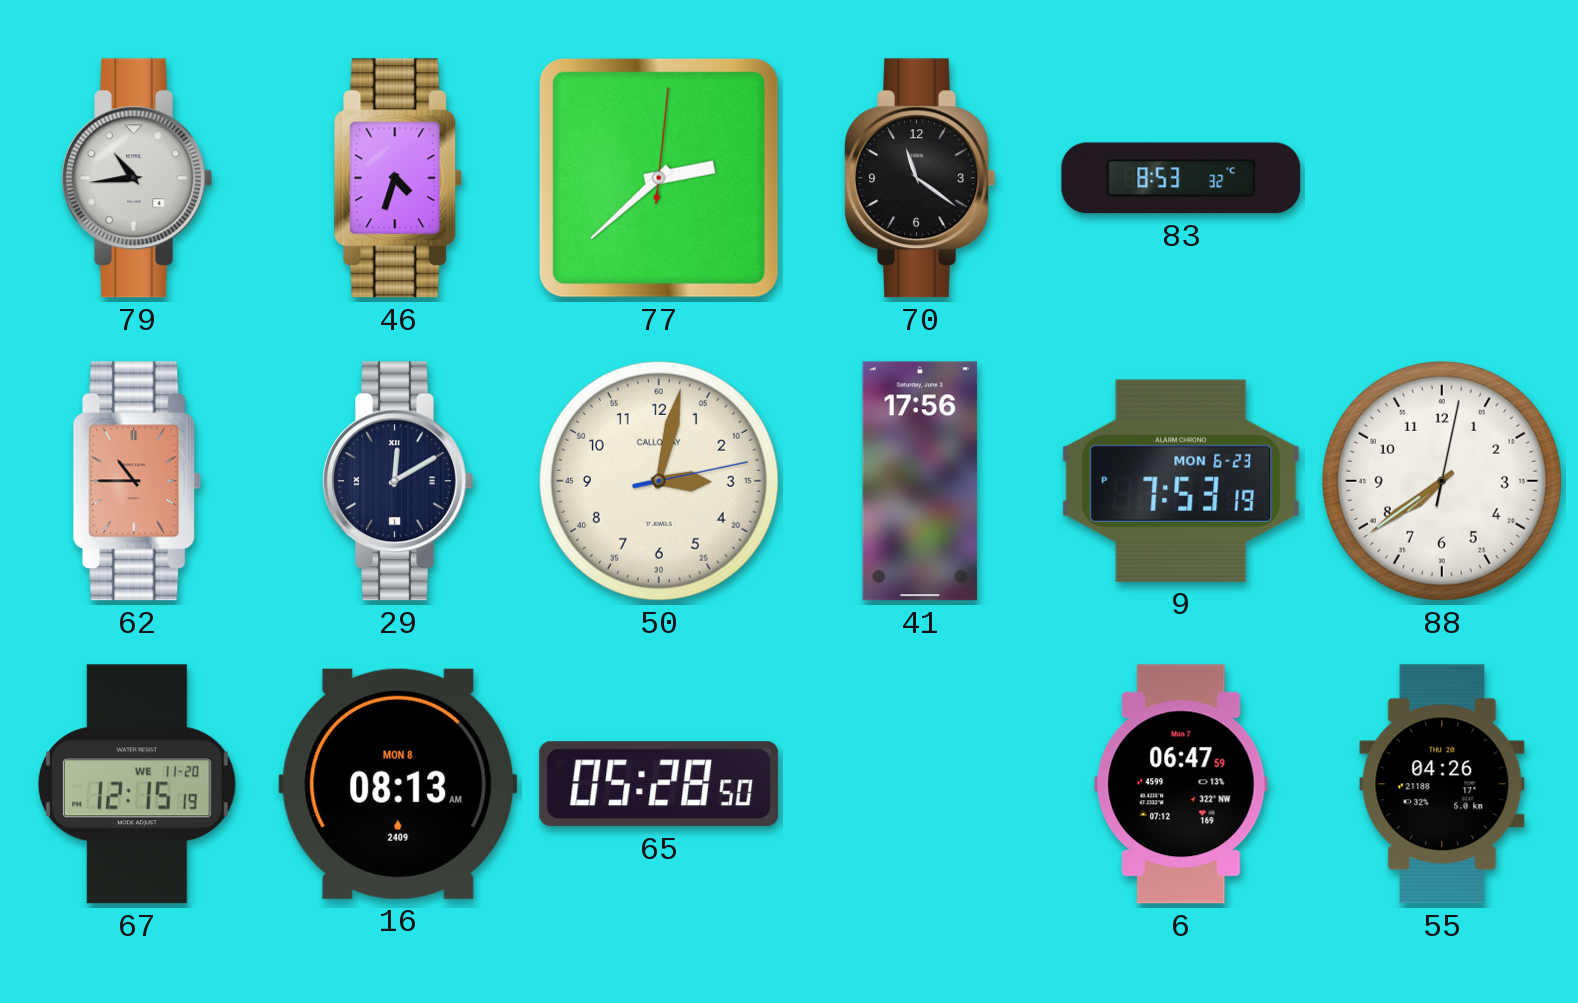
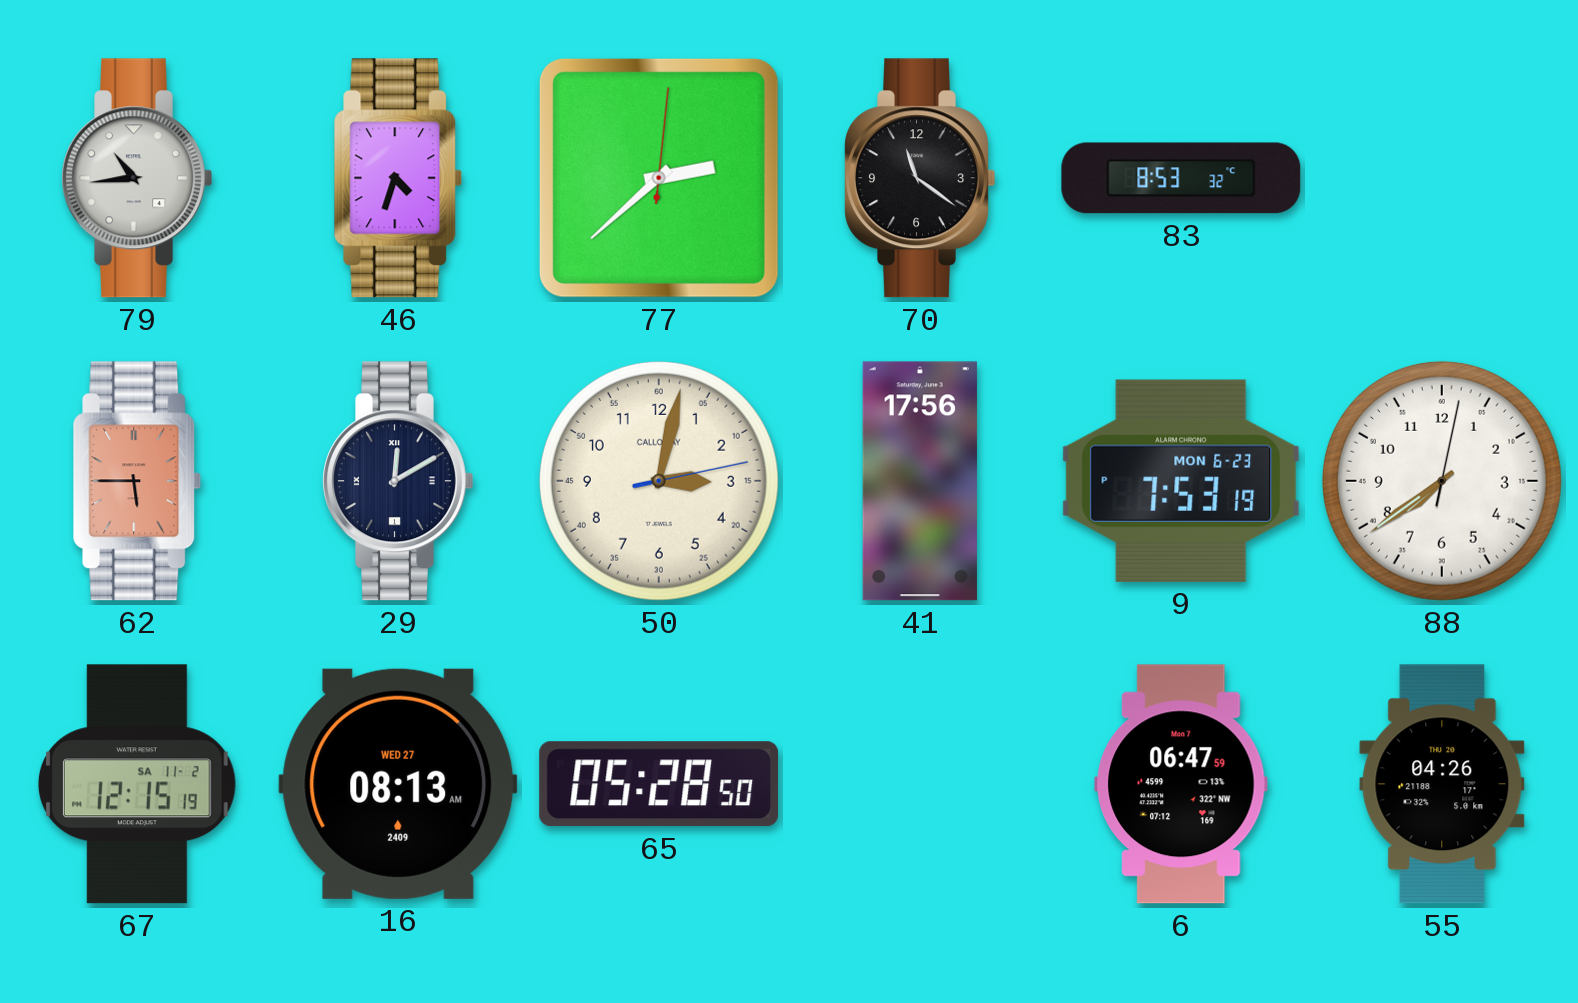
62: 10:45 -> 5:45
67 date: WE 11-20 -> SA 11-2
16 date: MON 8 -> WED 27
